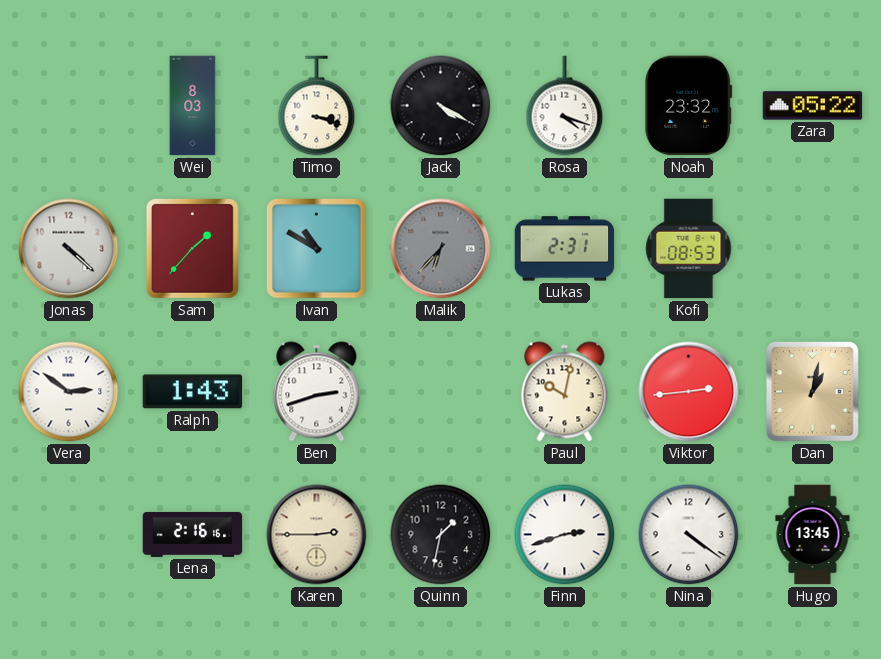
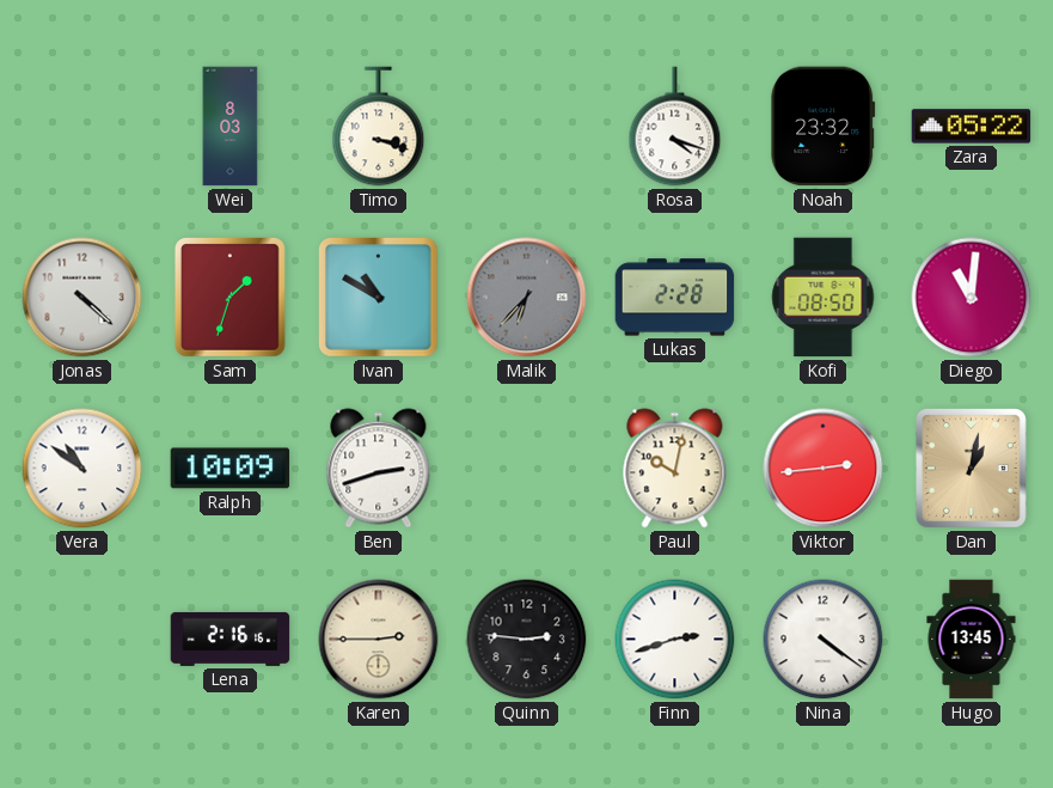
Jack: 4:20 -> none
Sam: 1:37 -> 1:33
Lukas: 2:31 -> 2:28
Kofi: 08:53 -> 08:50
Diego: none -> 11:01
Vera: 2:51 -> 10:51
Ralph: 1:43 -> 10:09
Quinn: 1:32 -> 2:46
